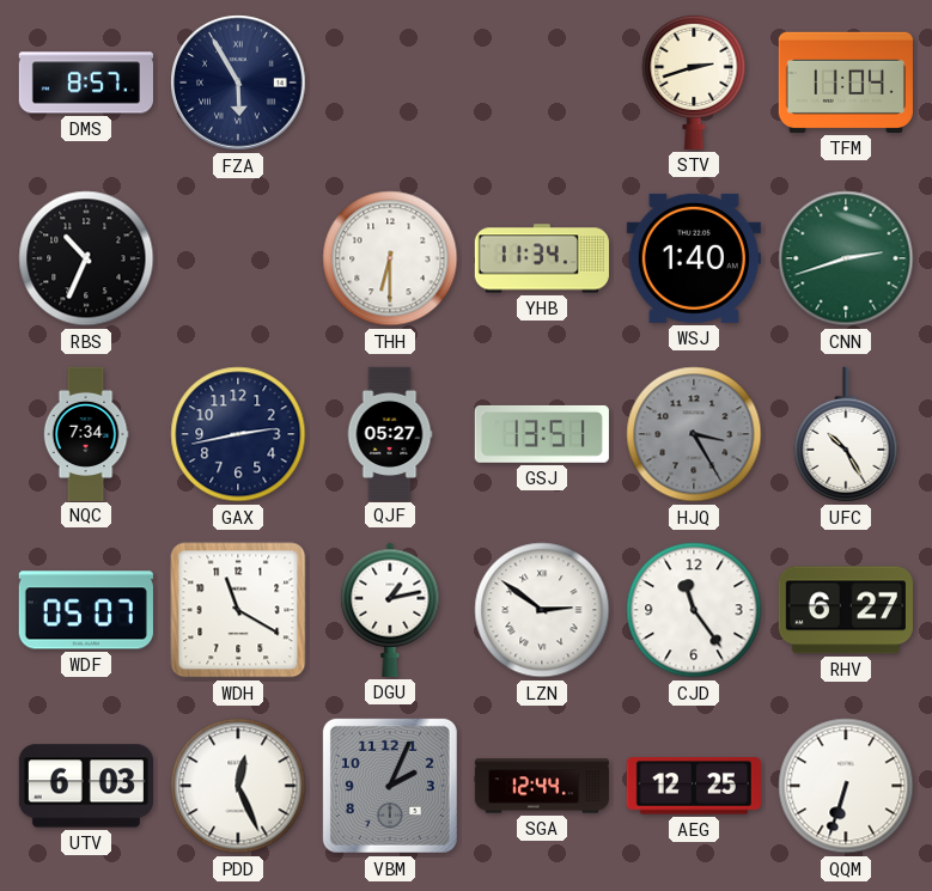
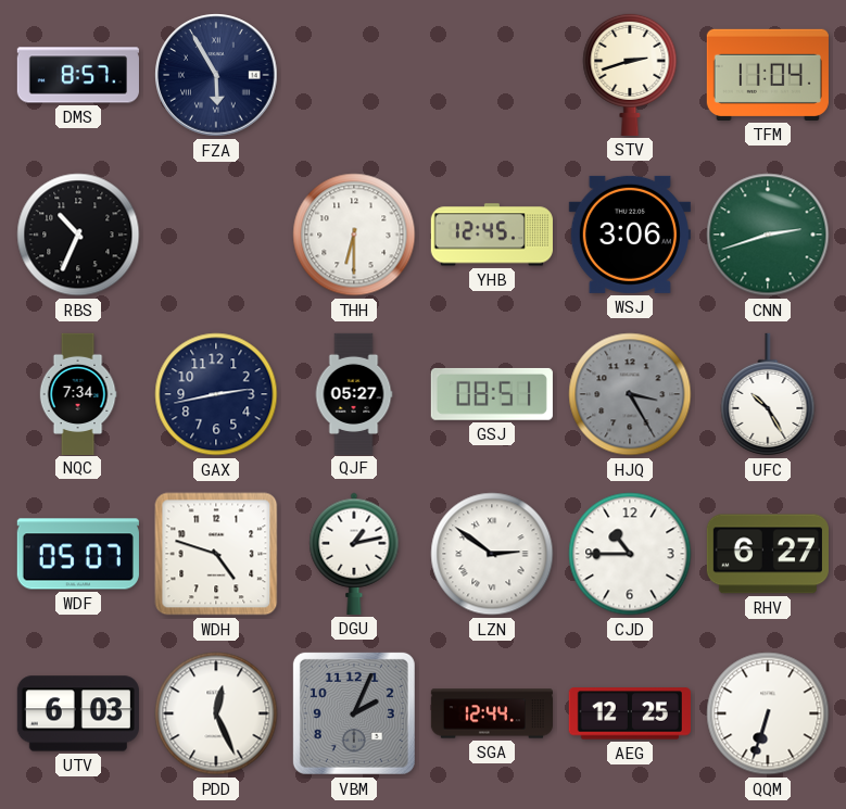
YHB: 11:34 -> 12:45
WSJ: 1:40 -> 3:06
GSJ: 13:51 -> 08:51
WDH: 11:20 -> 4:48
CJD: 11:24 -> 10:45
